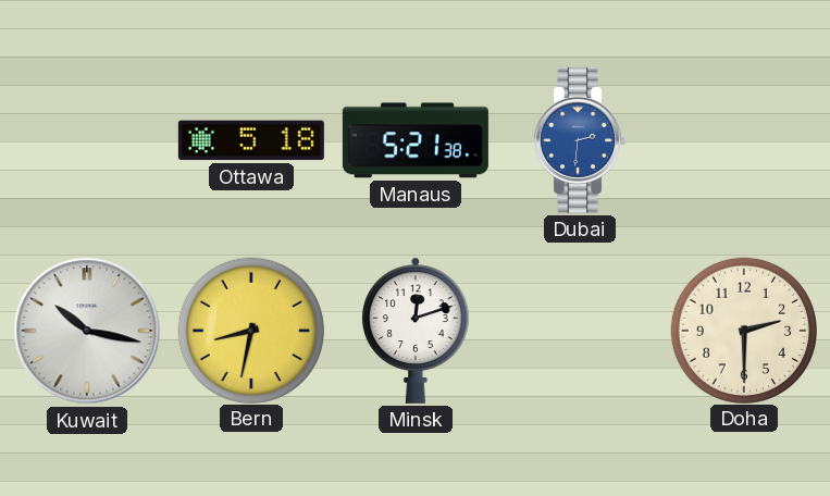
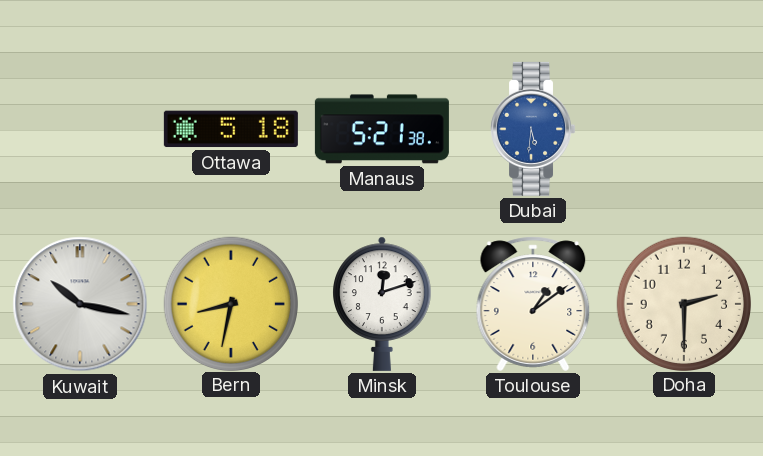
Dubai: 2:31 -> 5:31
Toulouse: none -> 1:09
